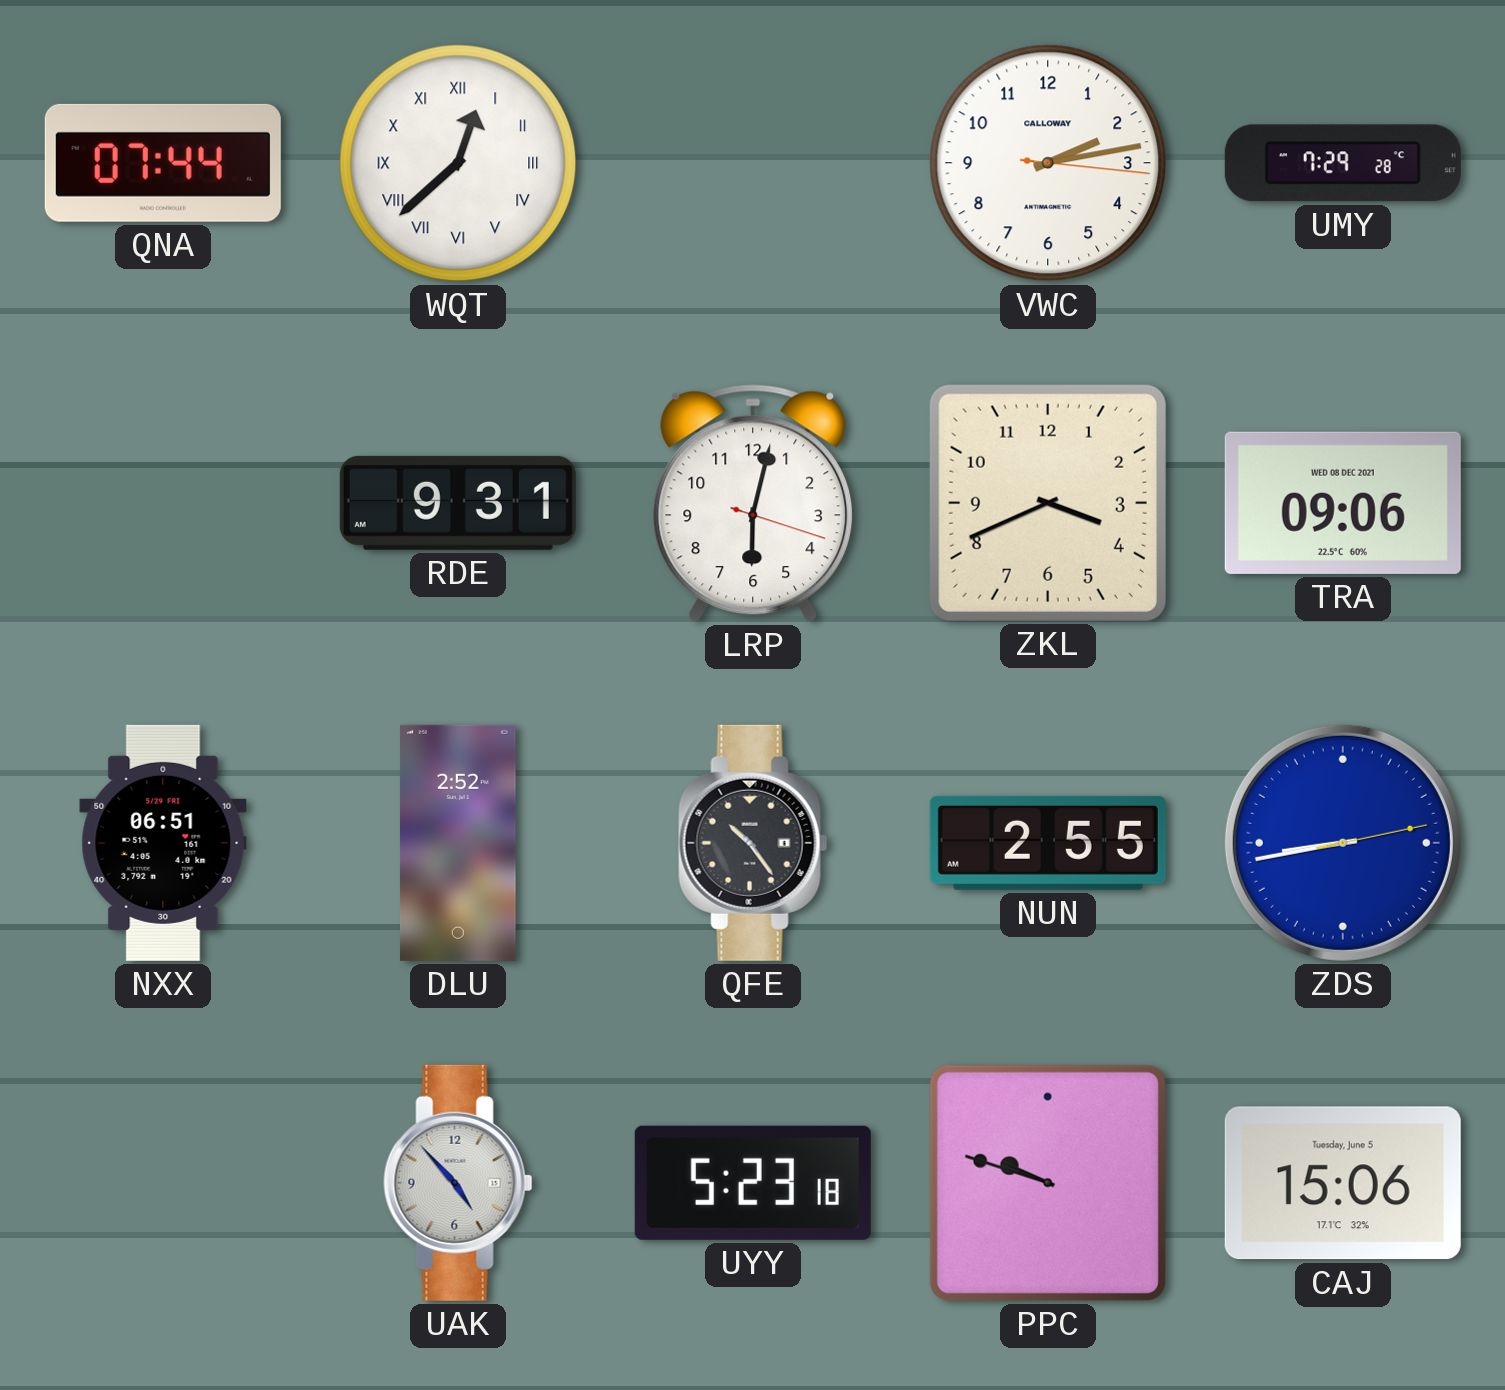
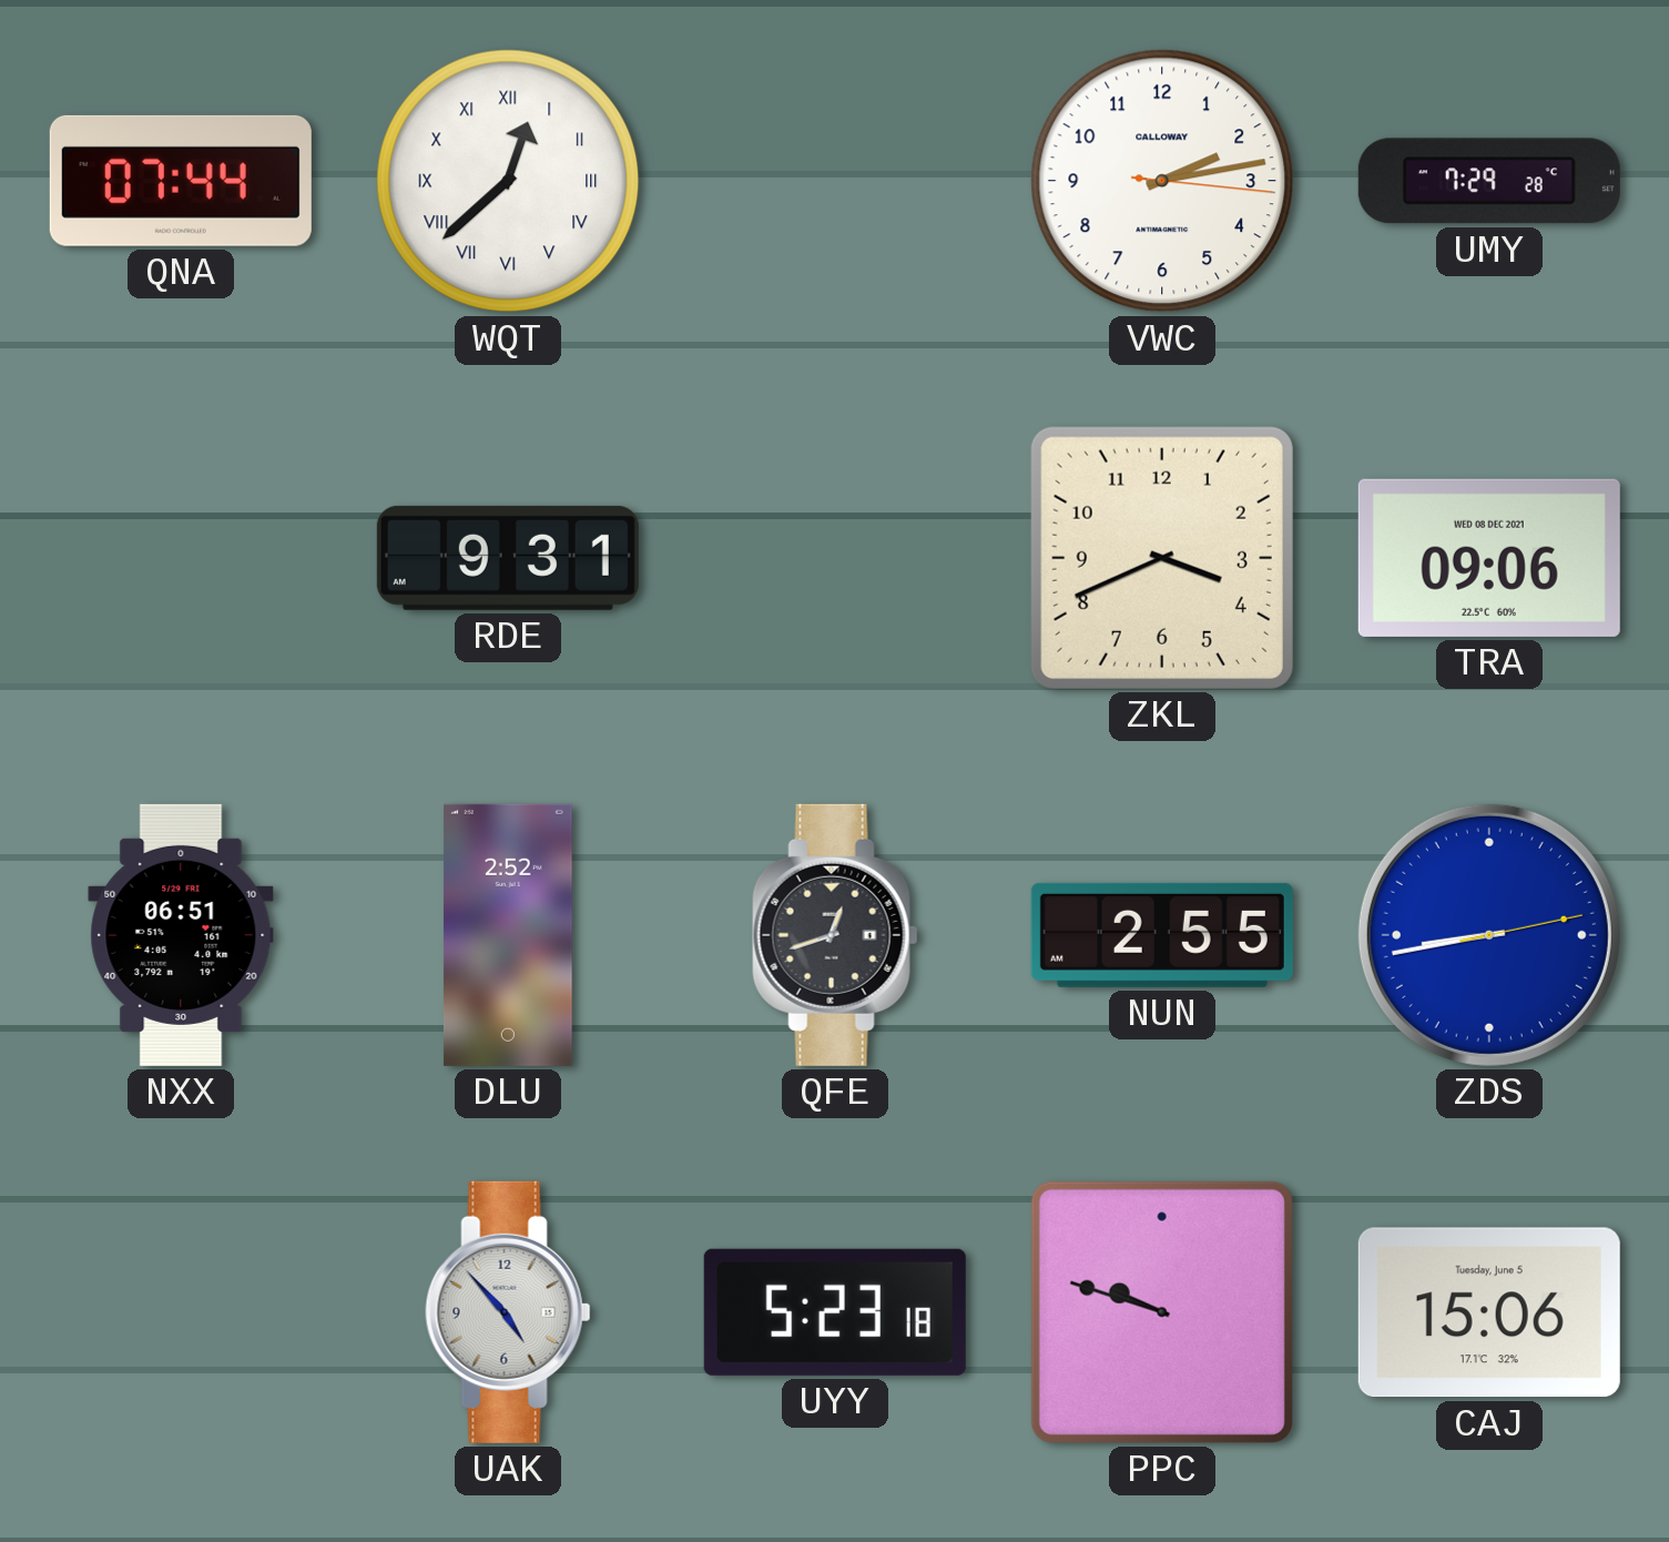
LRP: 6:02 -> none
QFE: 10:24 -> 12:42
